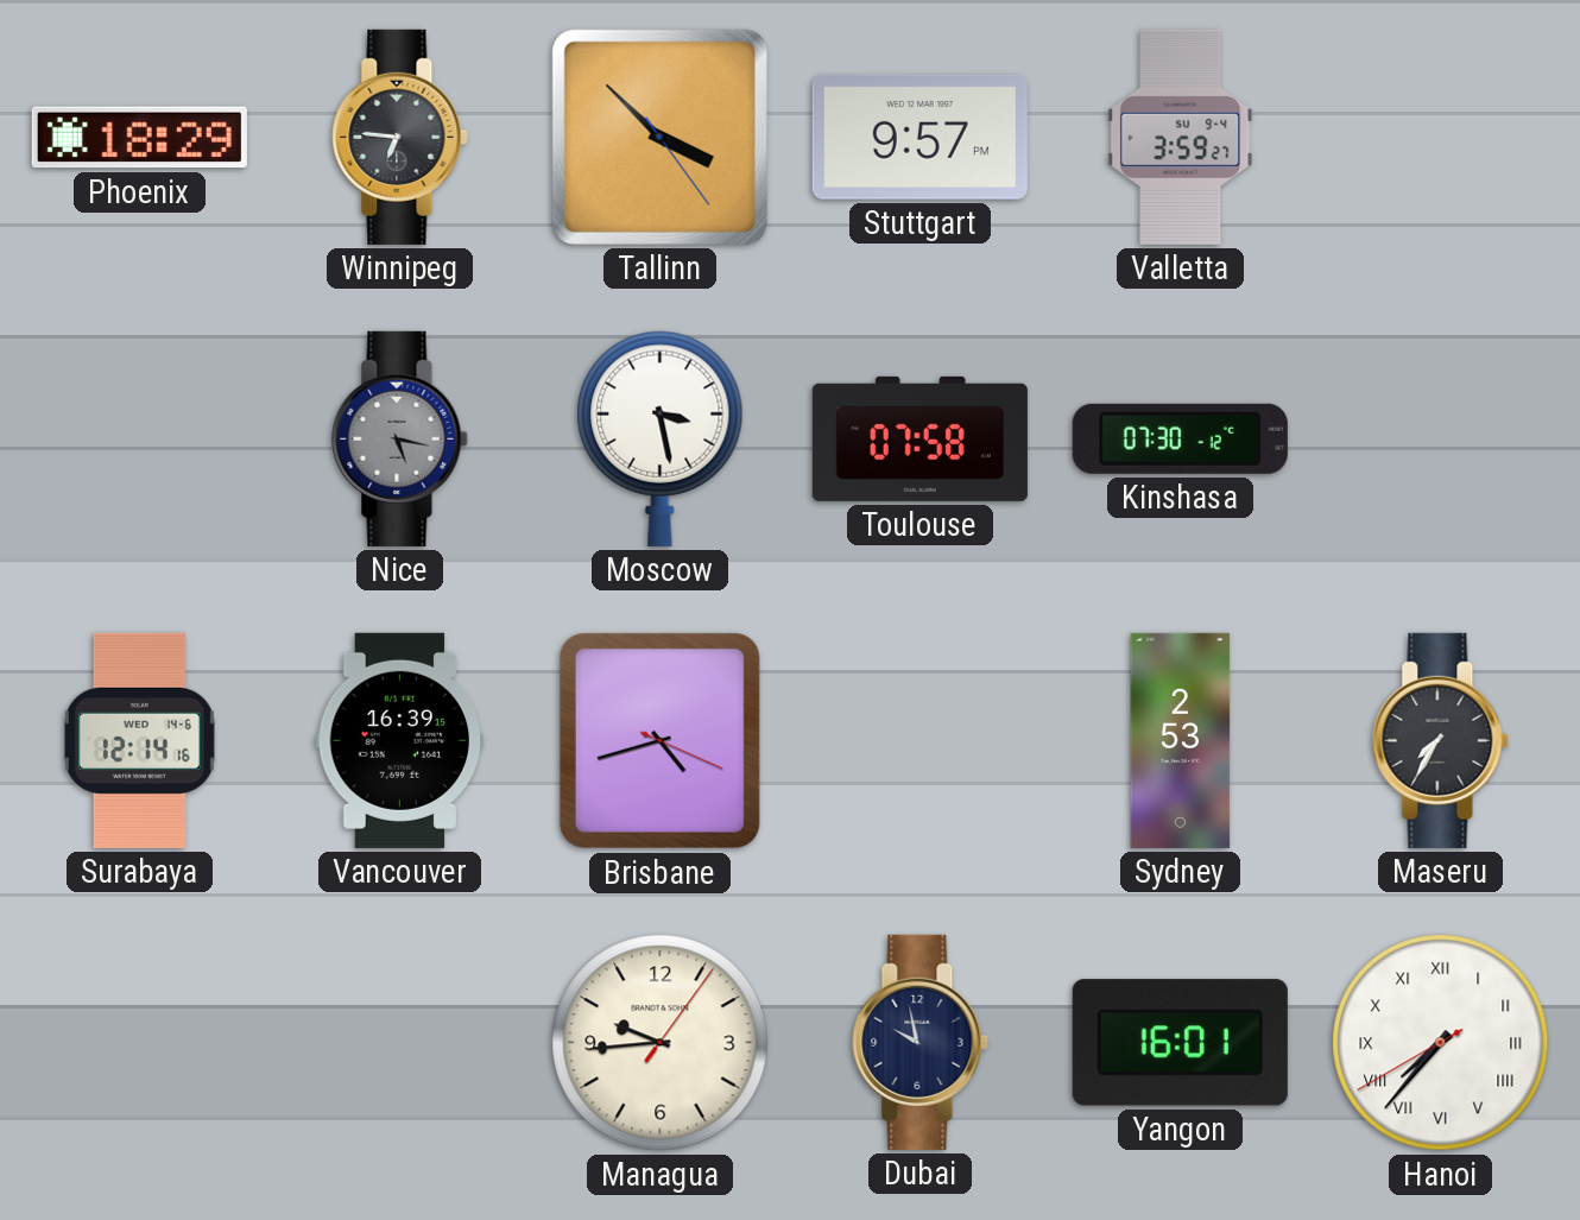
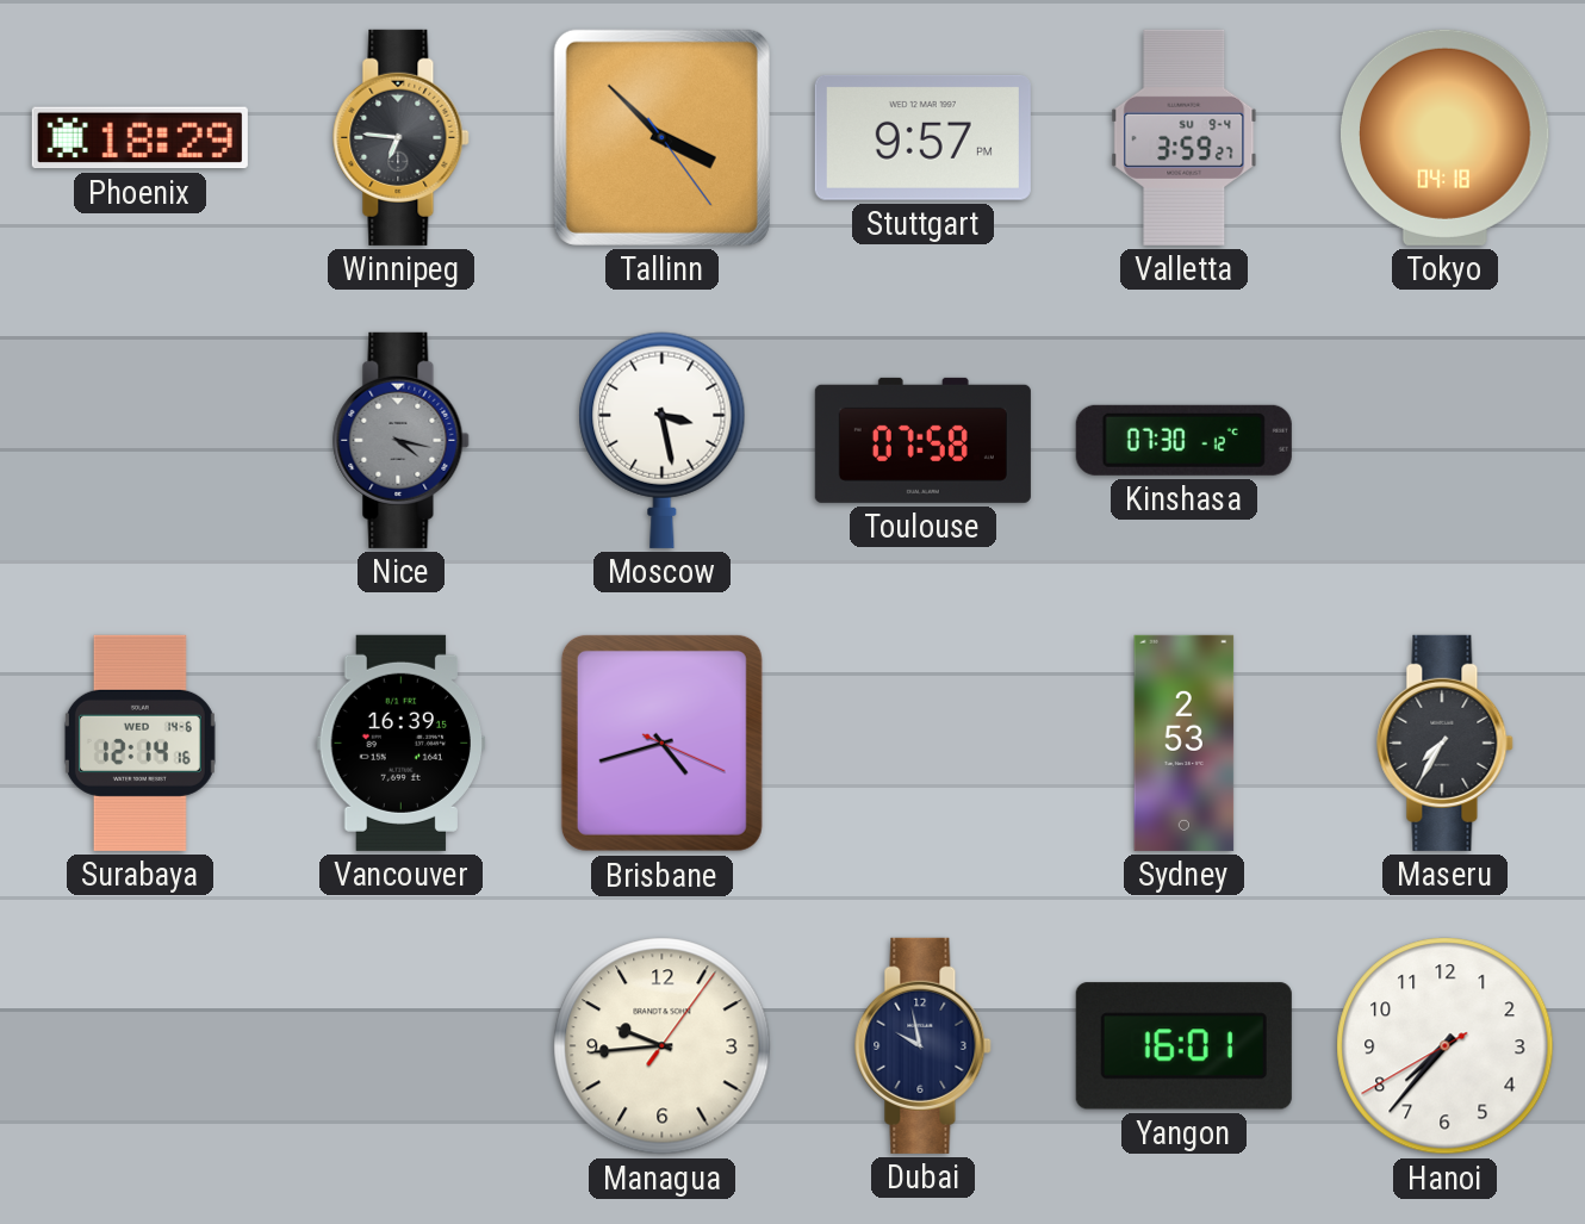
Tokyo: none -> 04:18
Nice: 5:17 -> 4:17
Hanoi numerals: Roman -> Arabic
